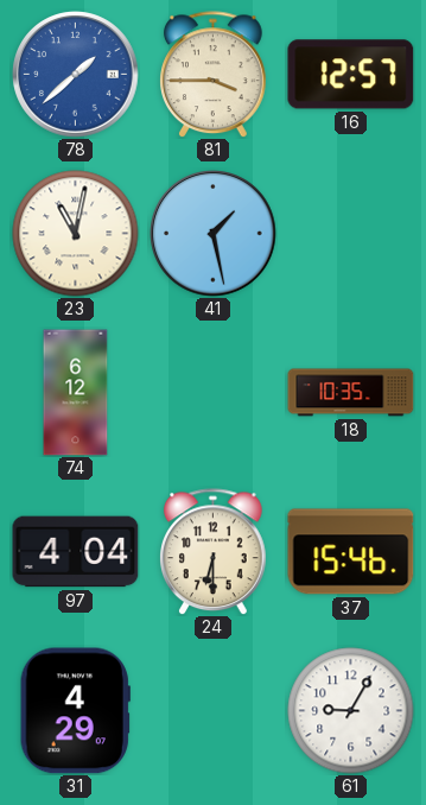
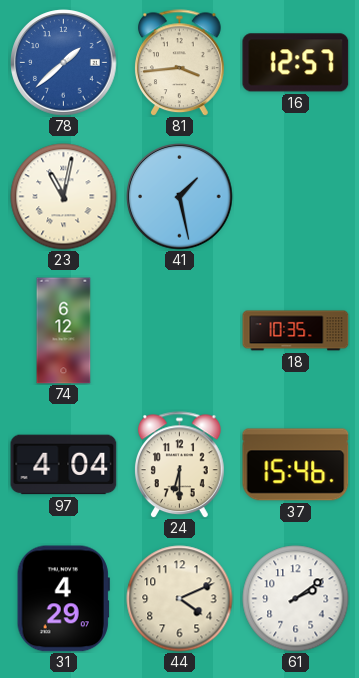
81: 3:45 -> 3:44
44: none -> 4:11
61: 9:05 -> 2:09
